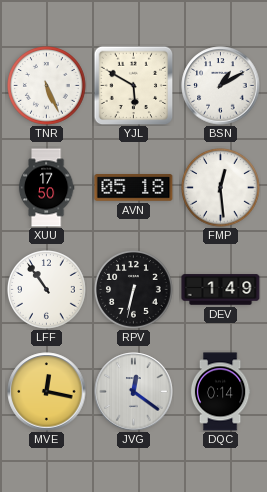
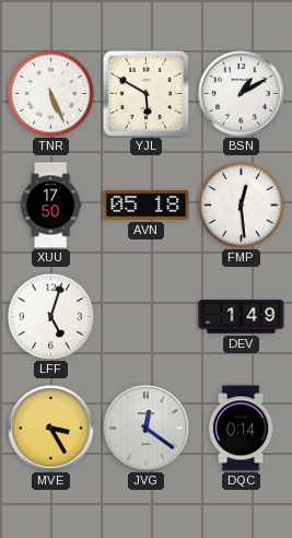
LFF: 10:54 -> 5:03
RPV: 6:32 -> none
MVE: 12:17 -> 3:25
